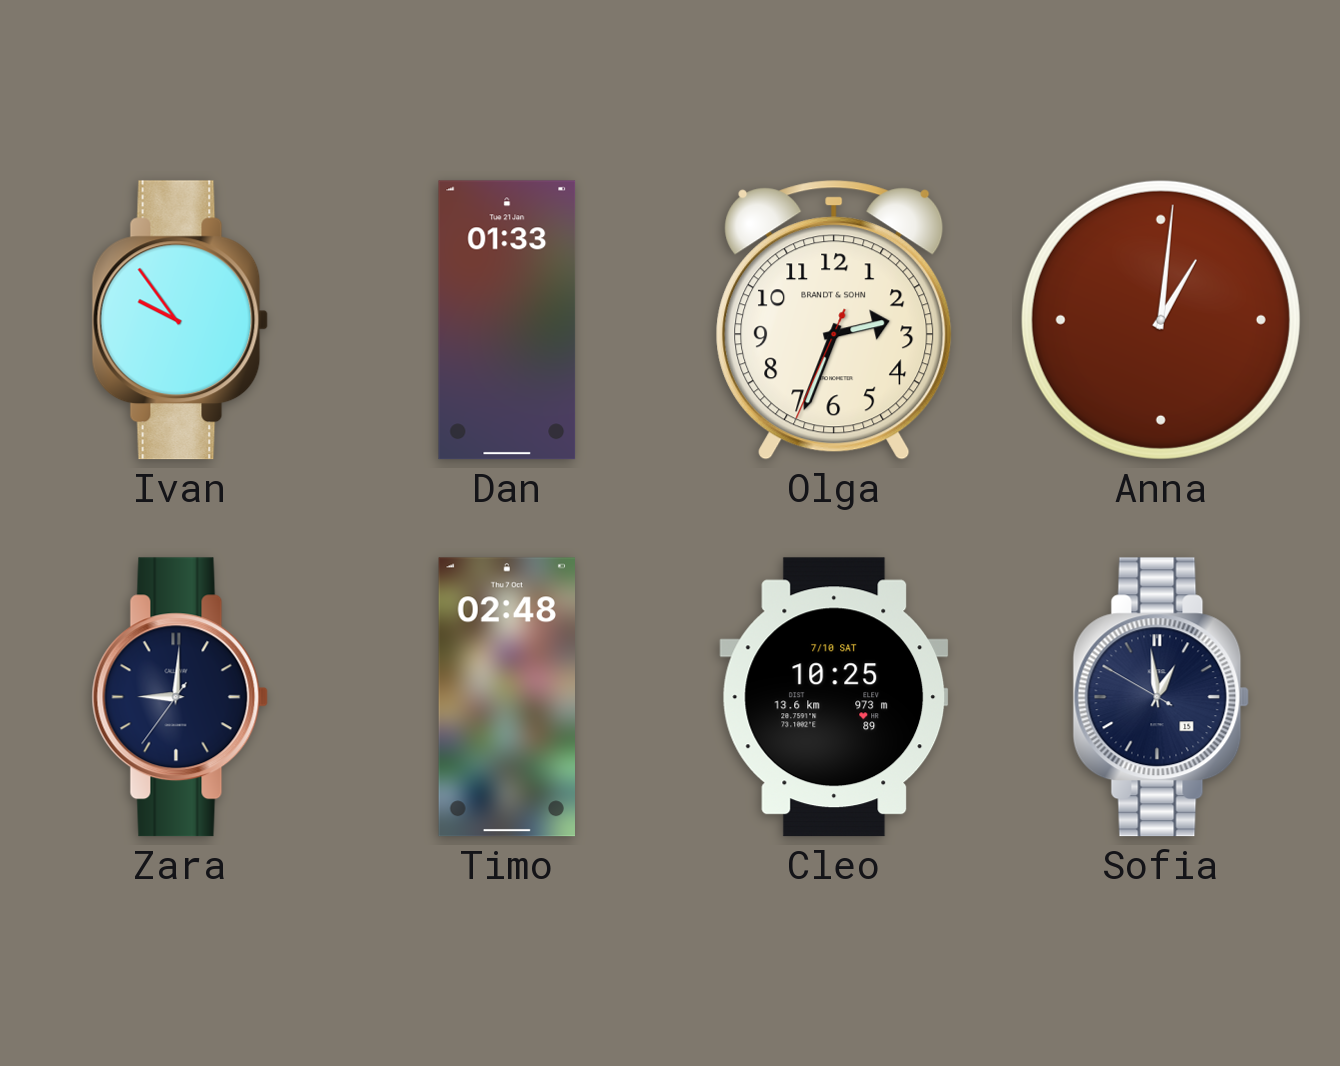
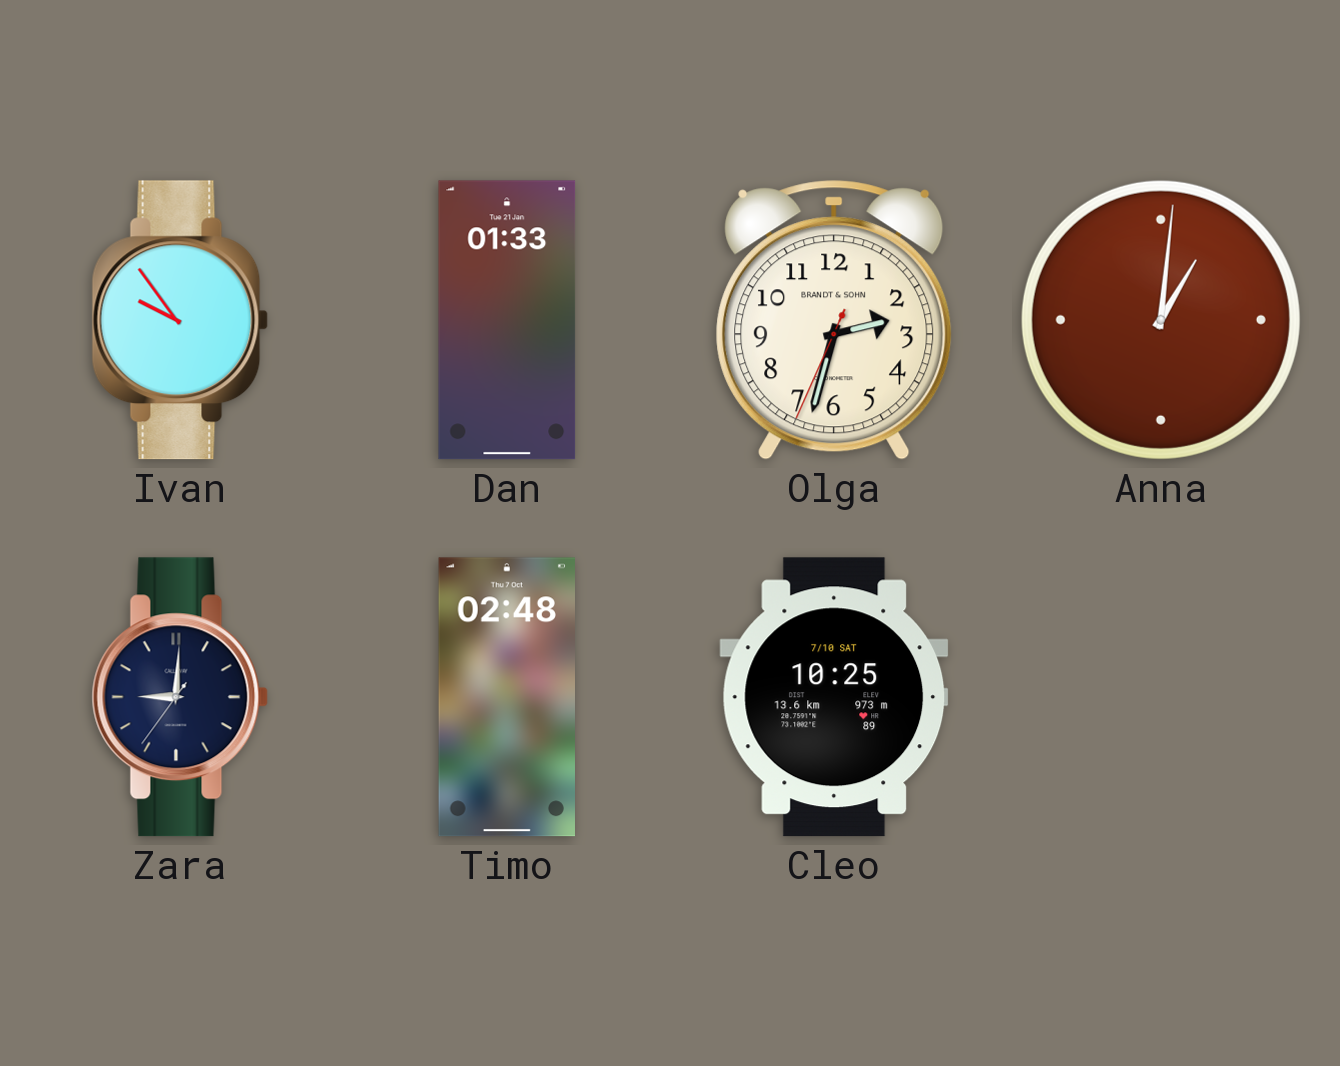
Olga: 2:33 -> 2:32
Sofia: 12:58 -> none
